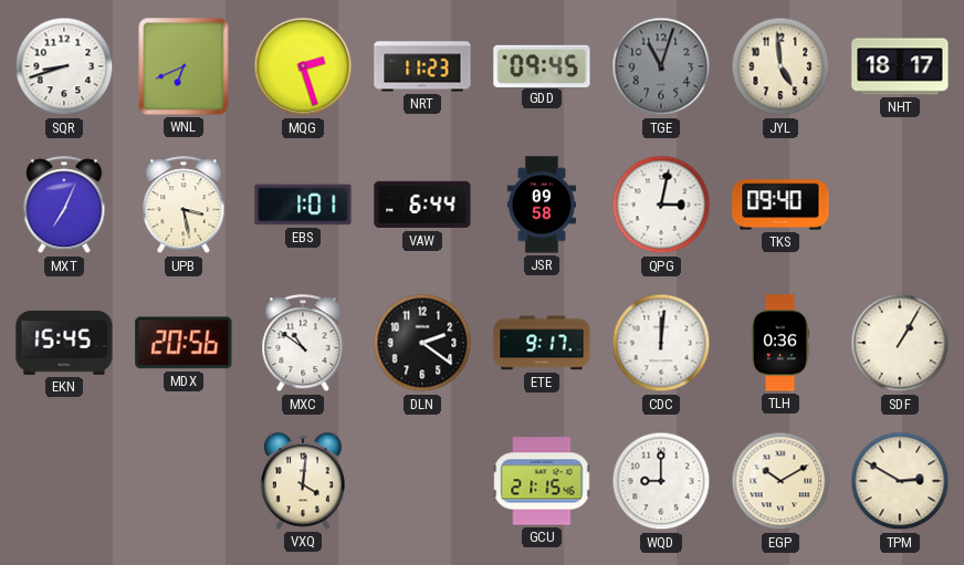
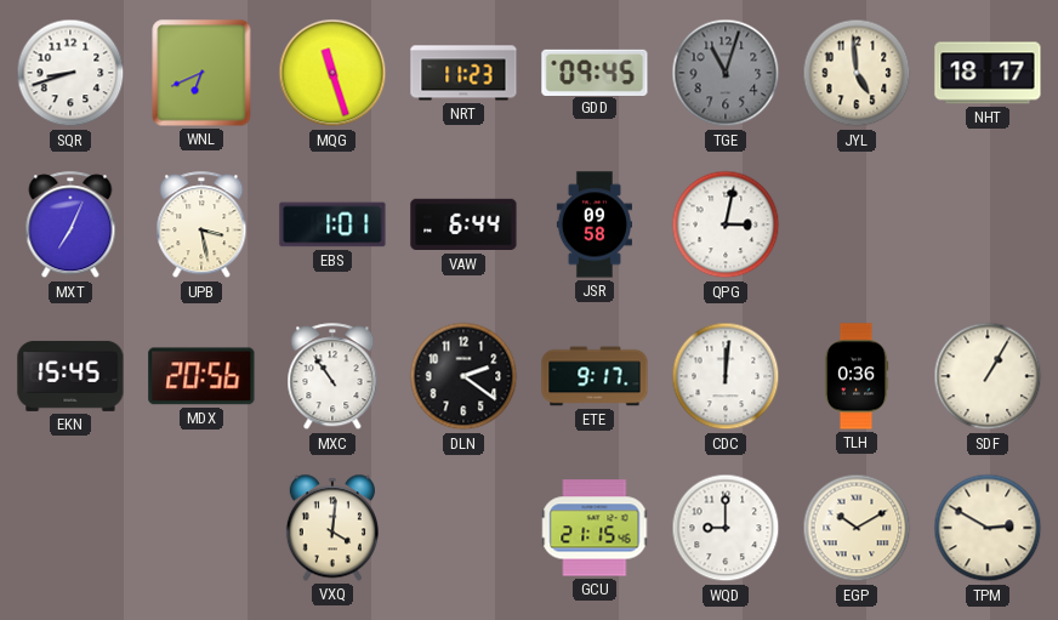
MQG: 2:27 -> 11:27
TKS: 09:40 -> none
MXC: 10:51 -> 10:54
